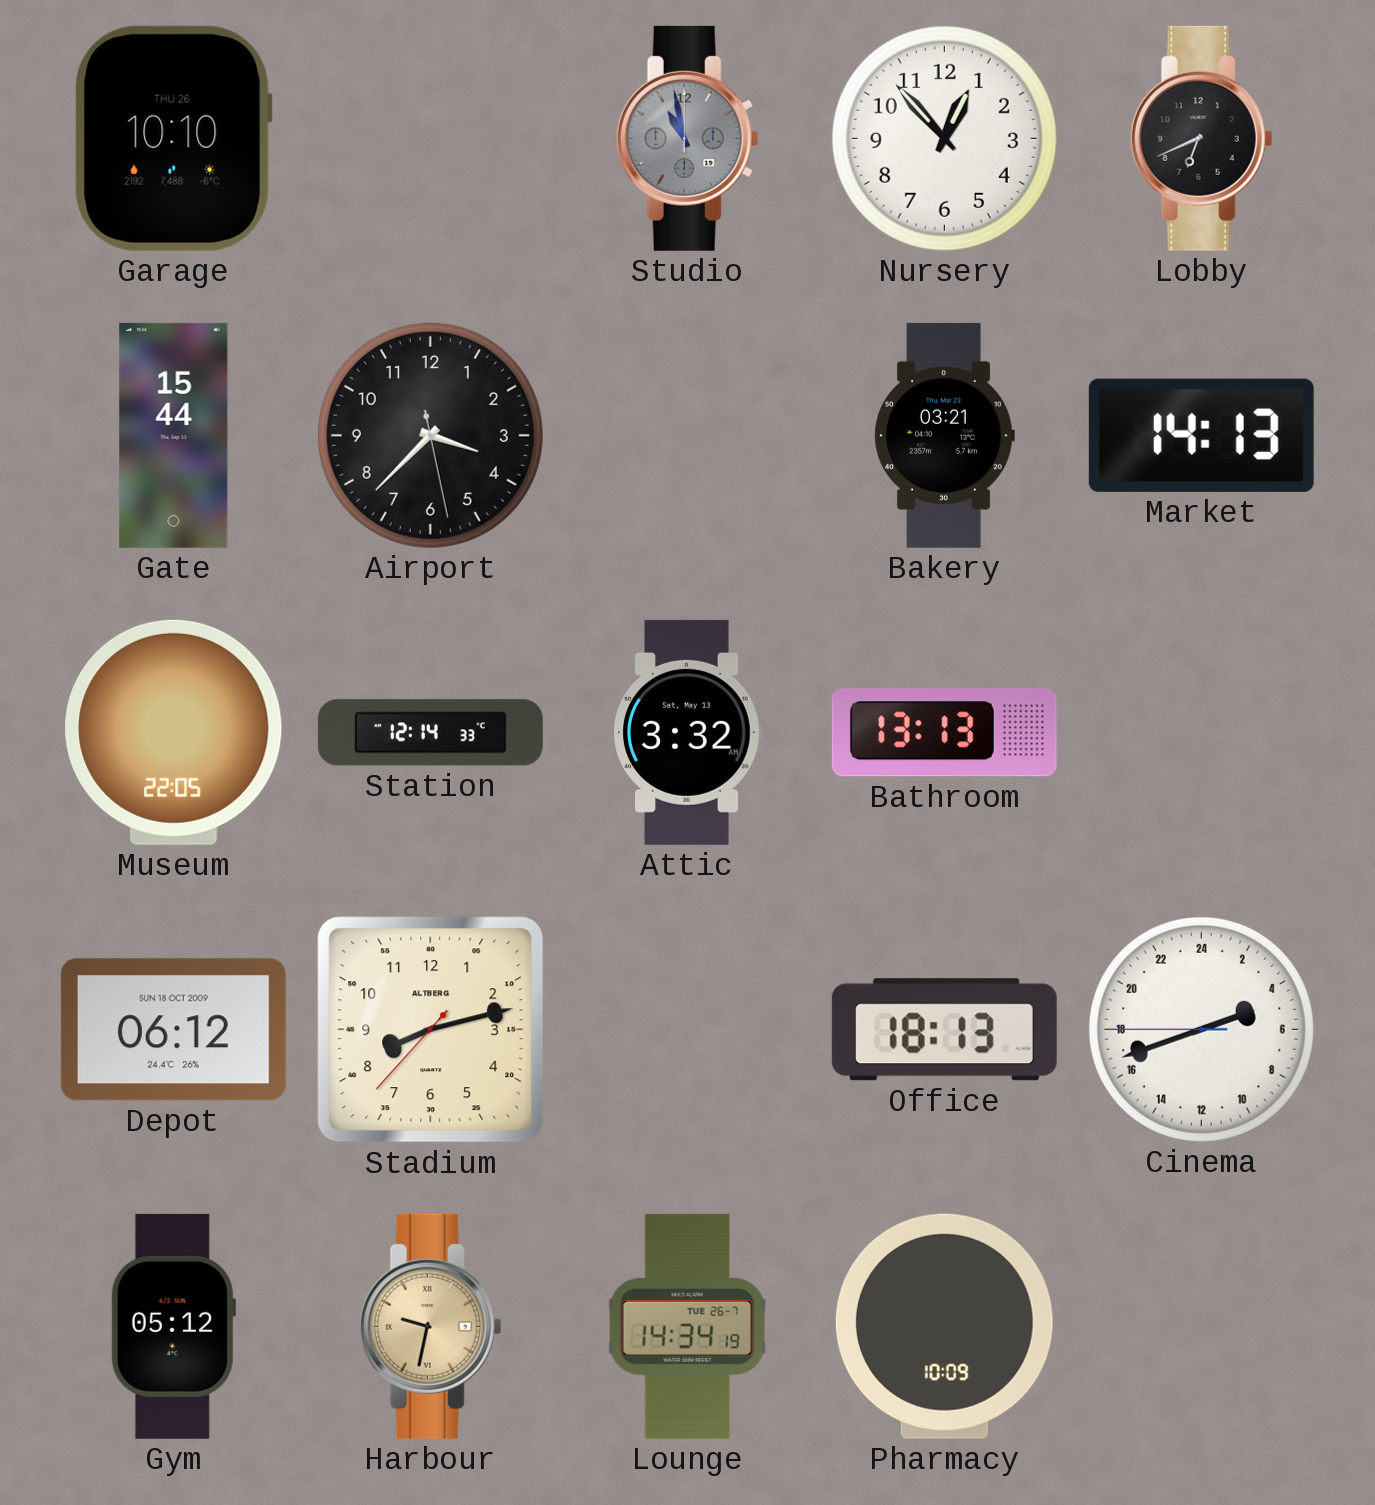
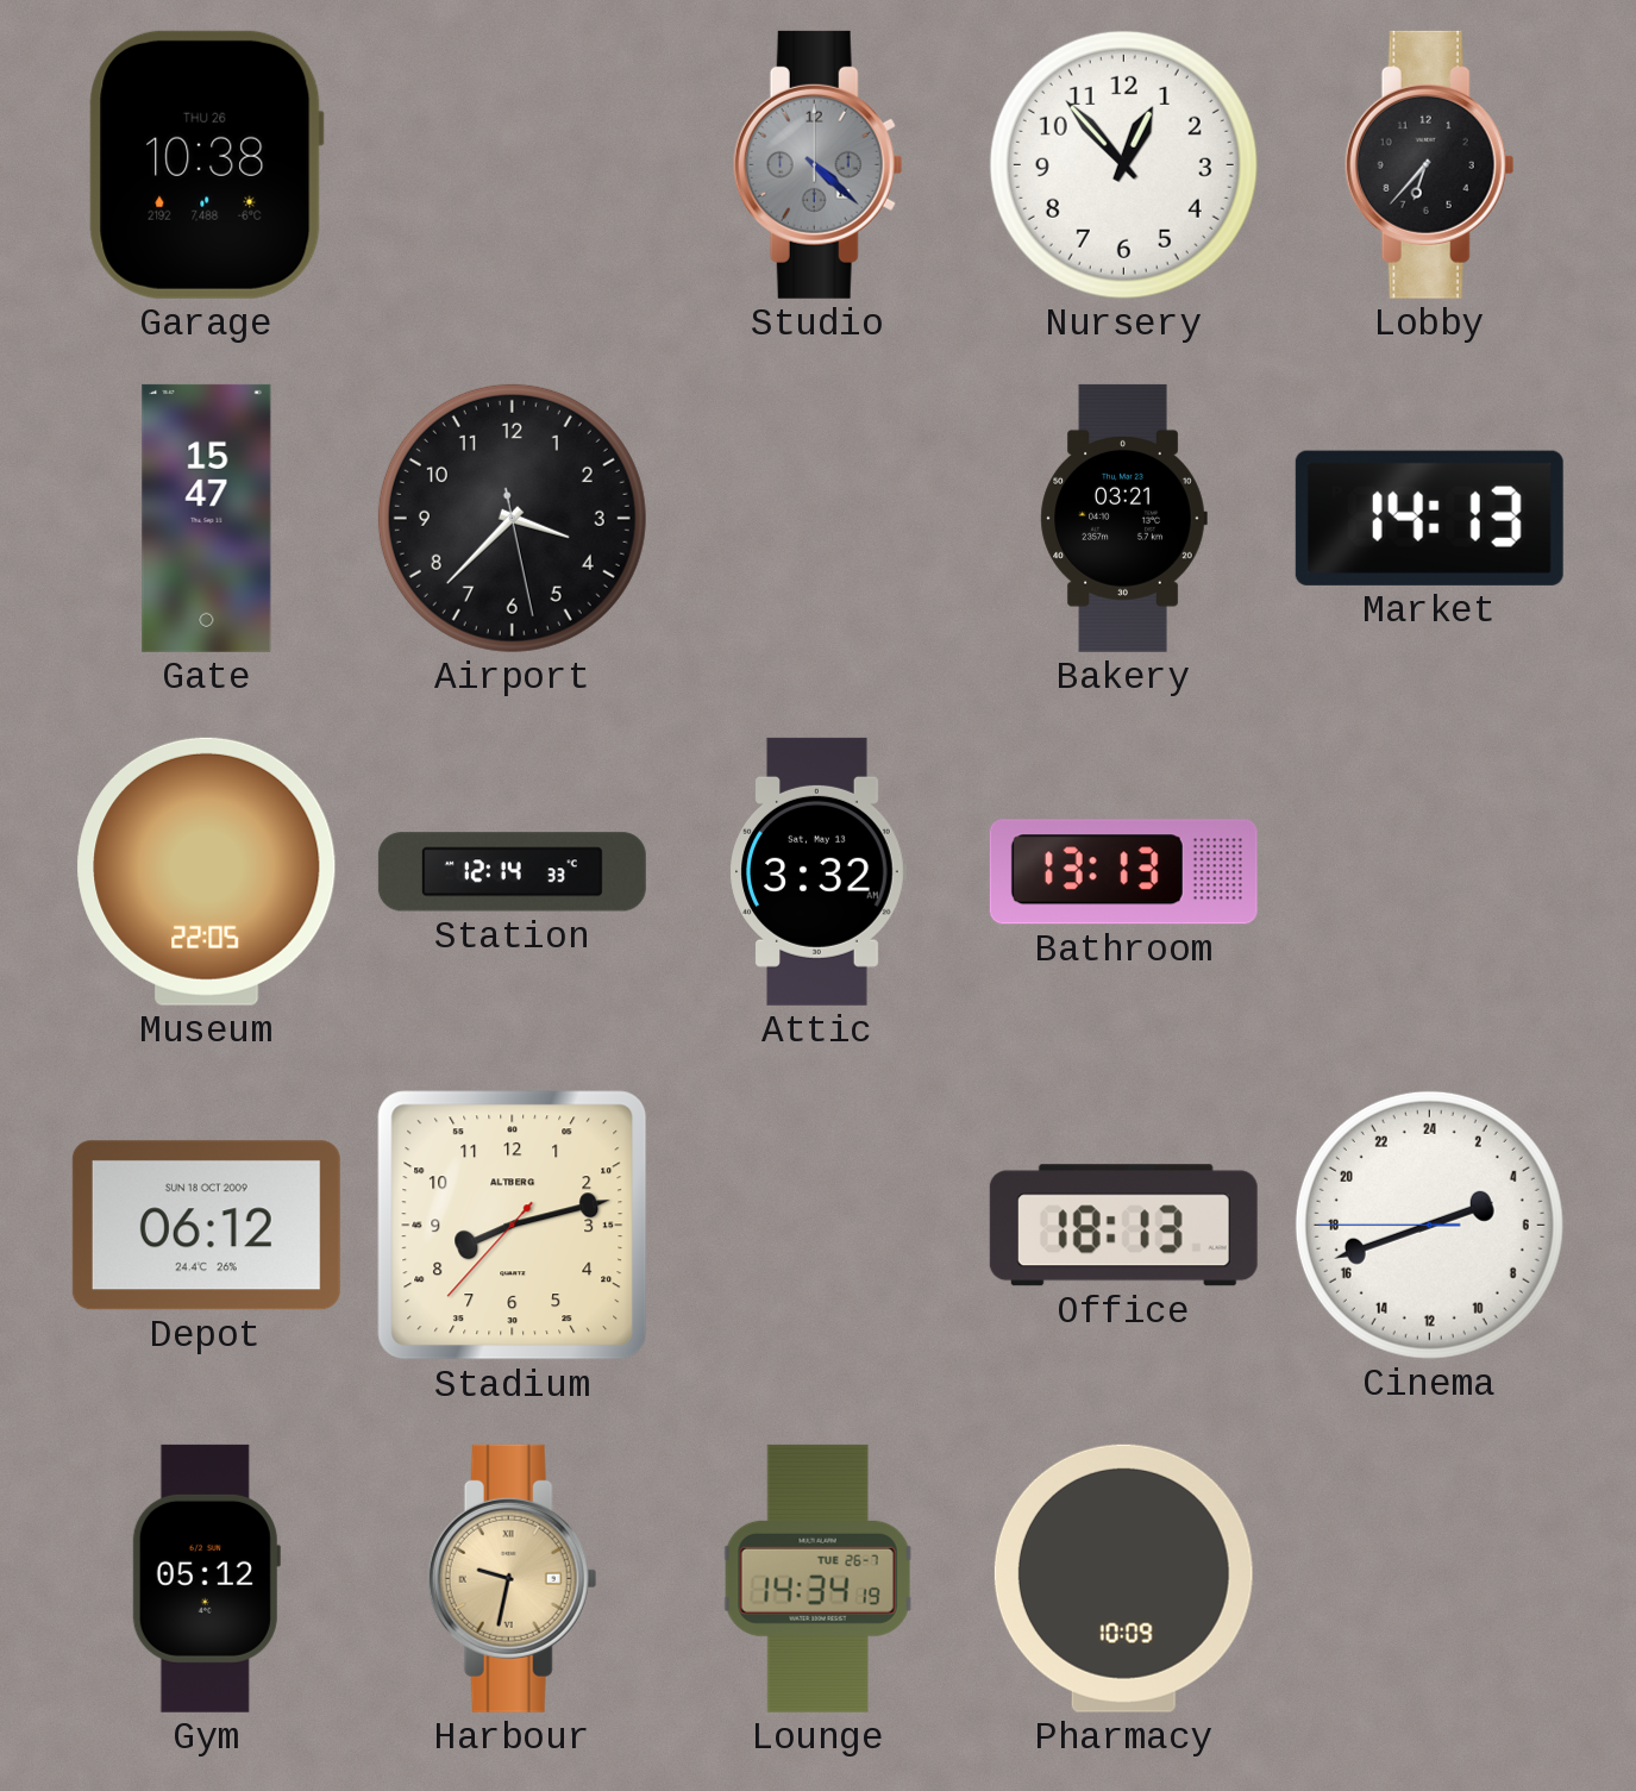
Garage: 10:10 -> 10:38
Studio: 10:58 -> 4:22
Lobby: 6:41 -> 6:37
Gate: 15:44 -> 15:47
